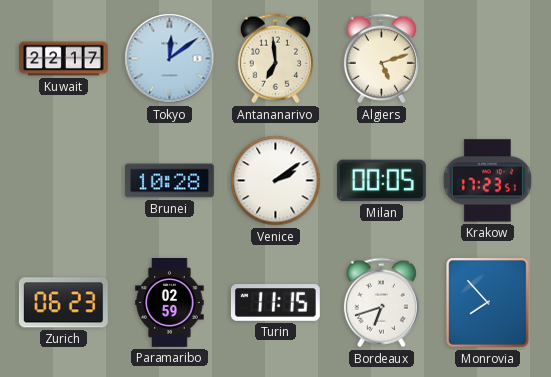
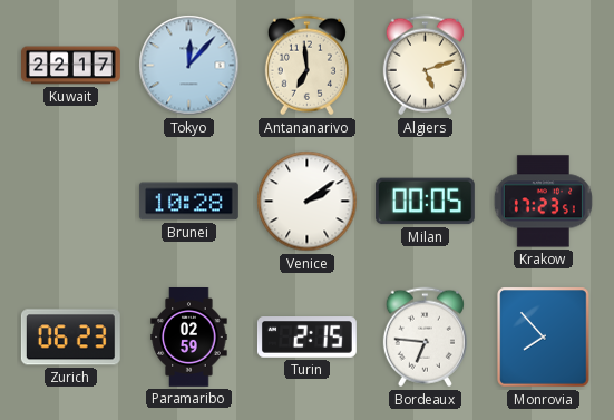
Tokyo: 12:09 -> 12:07
Turin: 11:15 -> 2:15
Bordeaux: 6:42 -> 6:46
